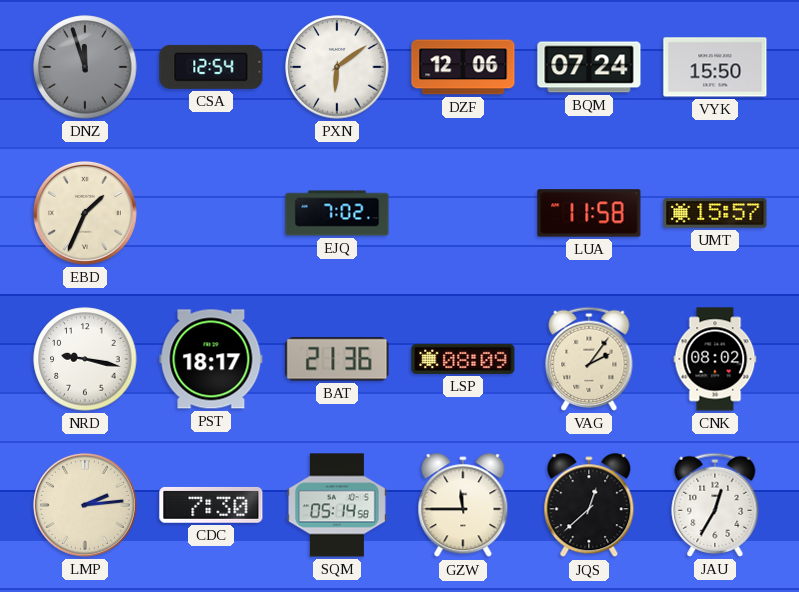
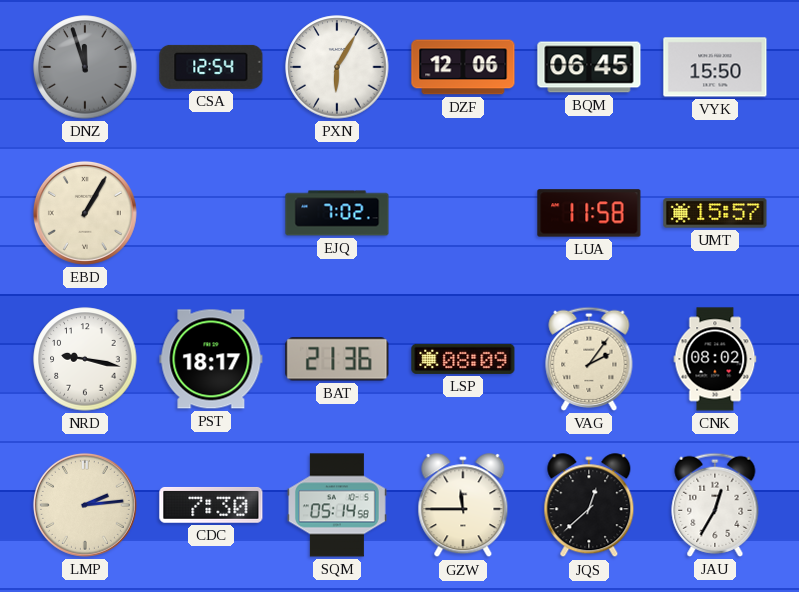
PXN: 6:09 -> 6:05
BQM: 07:24 -> 06:45
EBD: 1:34 -> 1:05
